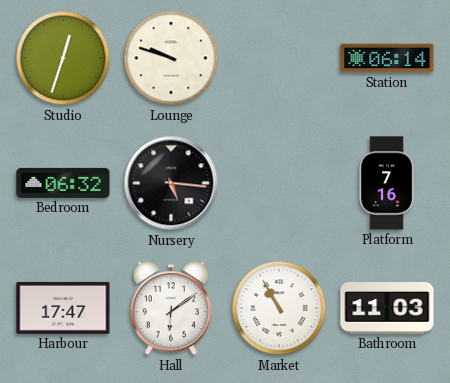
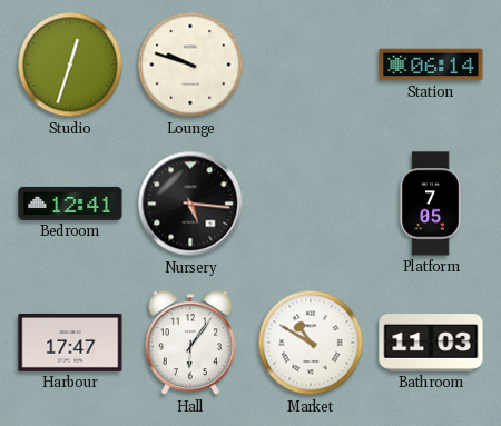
Bedroom: 06:32 -> 12:41
Platform: 7:16 -> 7:05
Hall: 6:09 -> 6:06
Market: 10:55 -> 10:50
